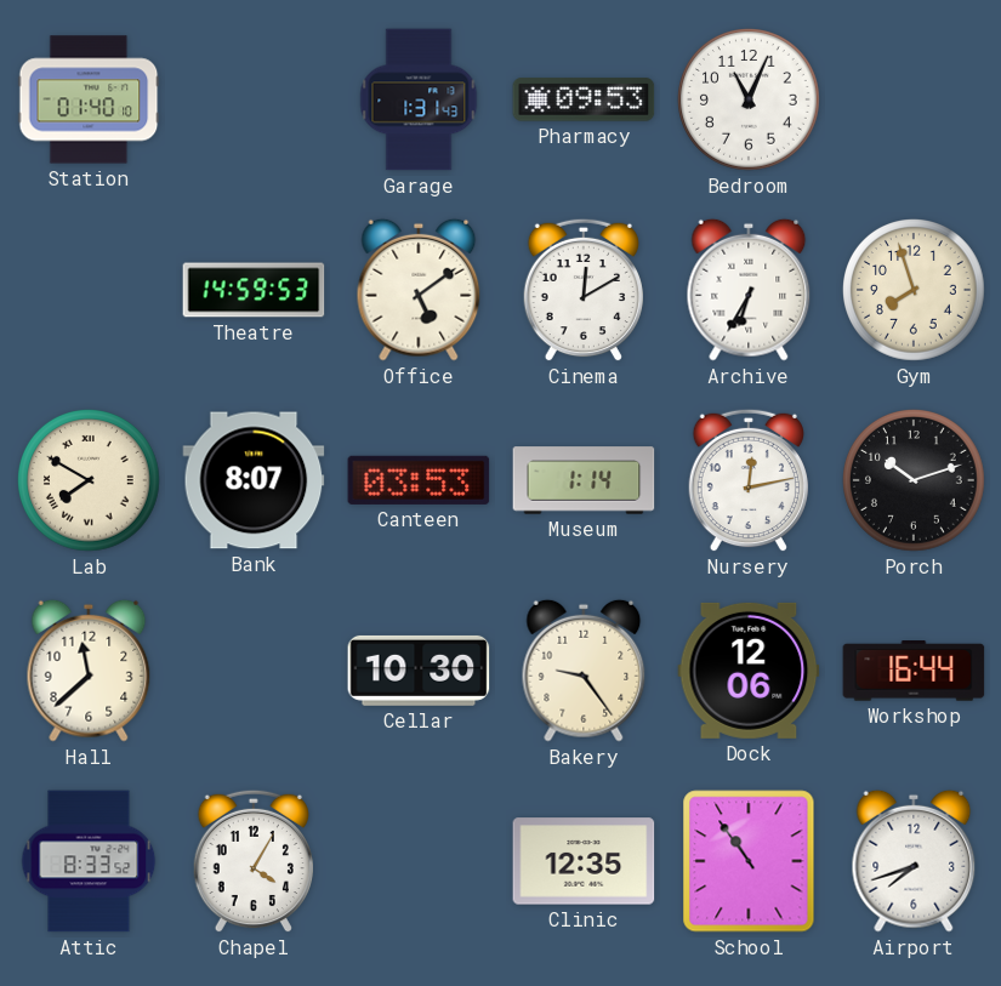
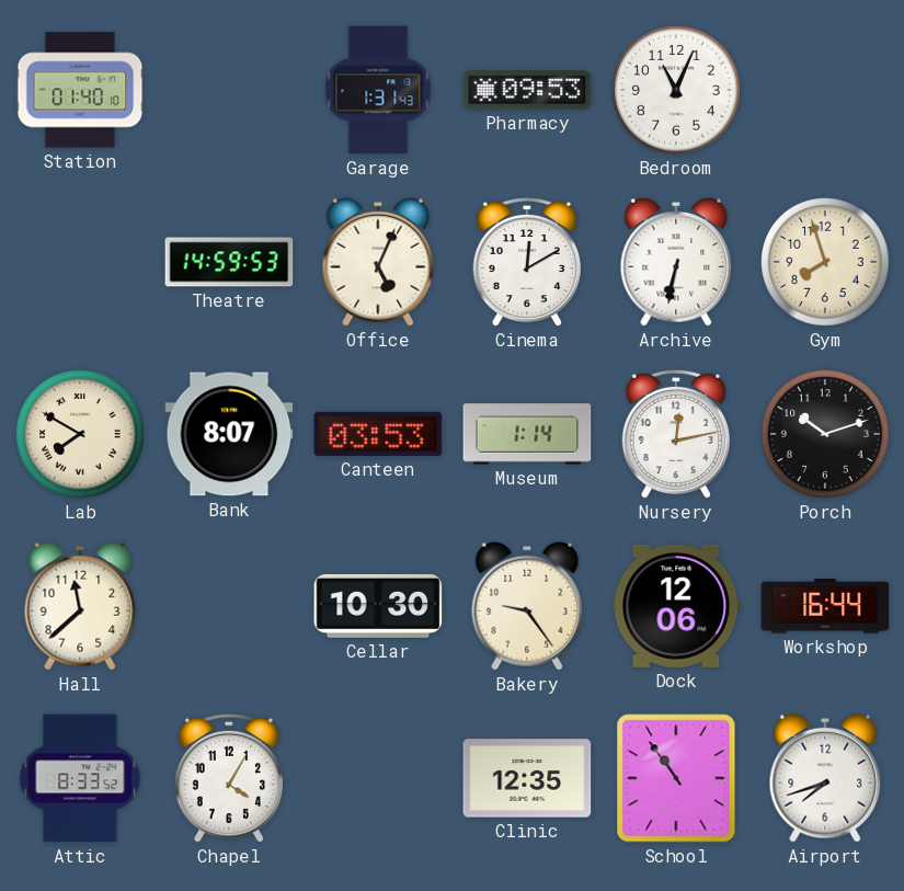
Office: 5:09 -> 5:04
Archive: 6:35 -> 6:32
